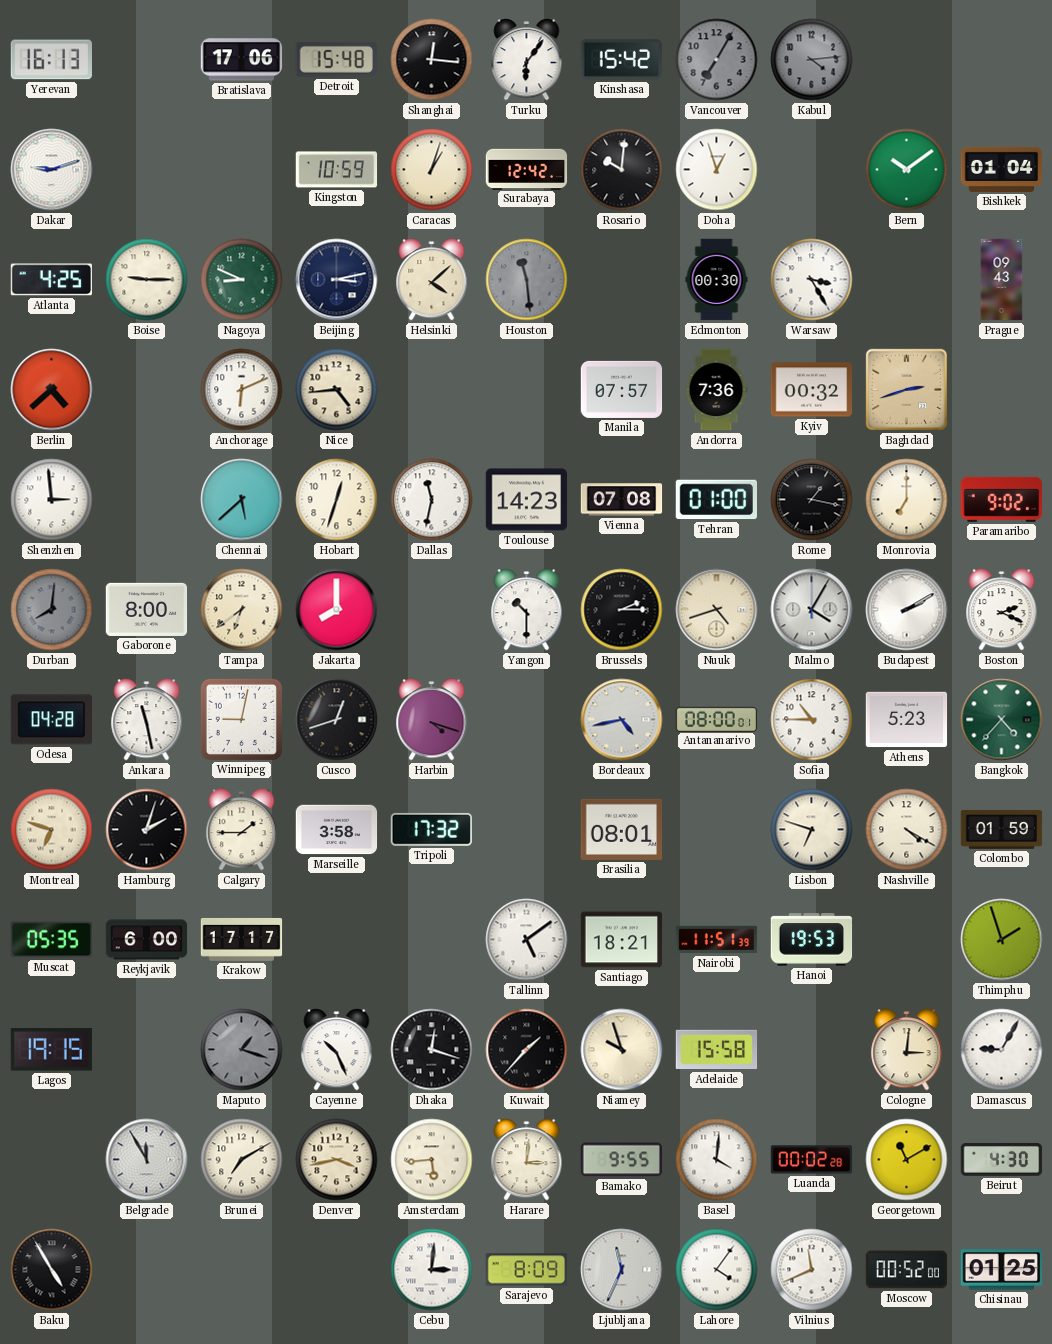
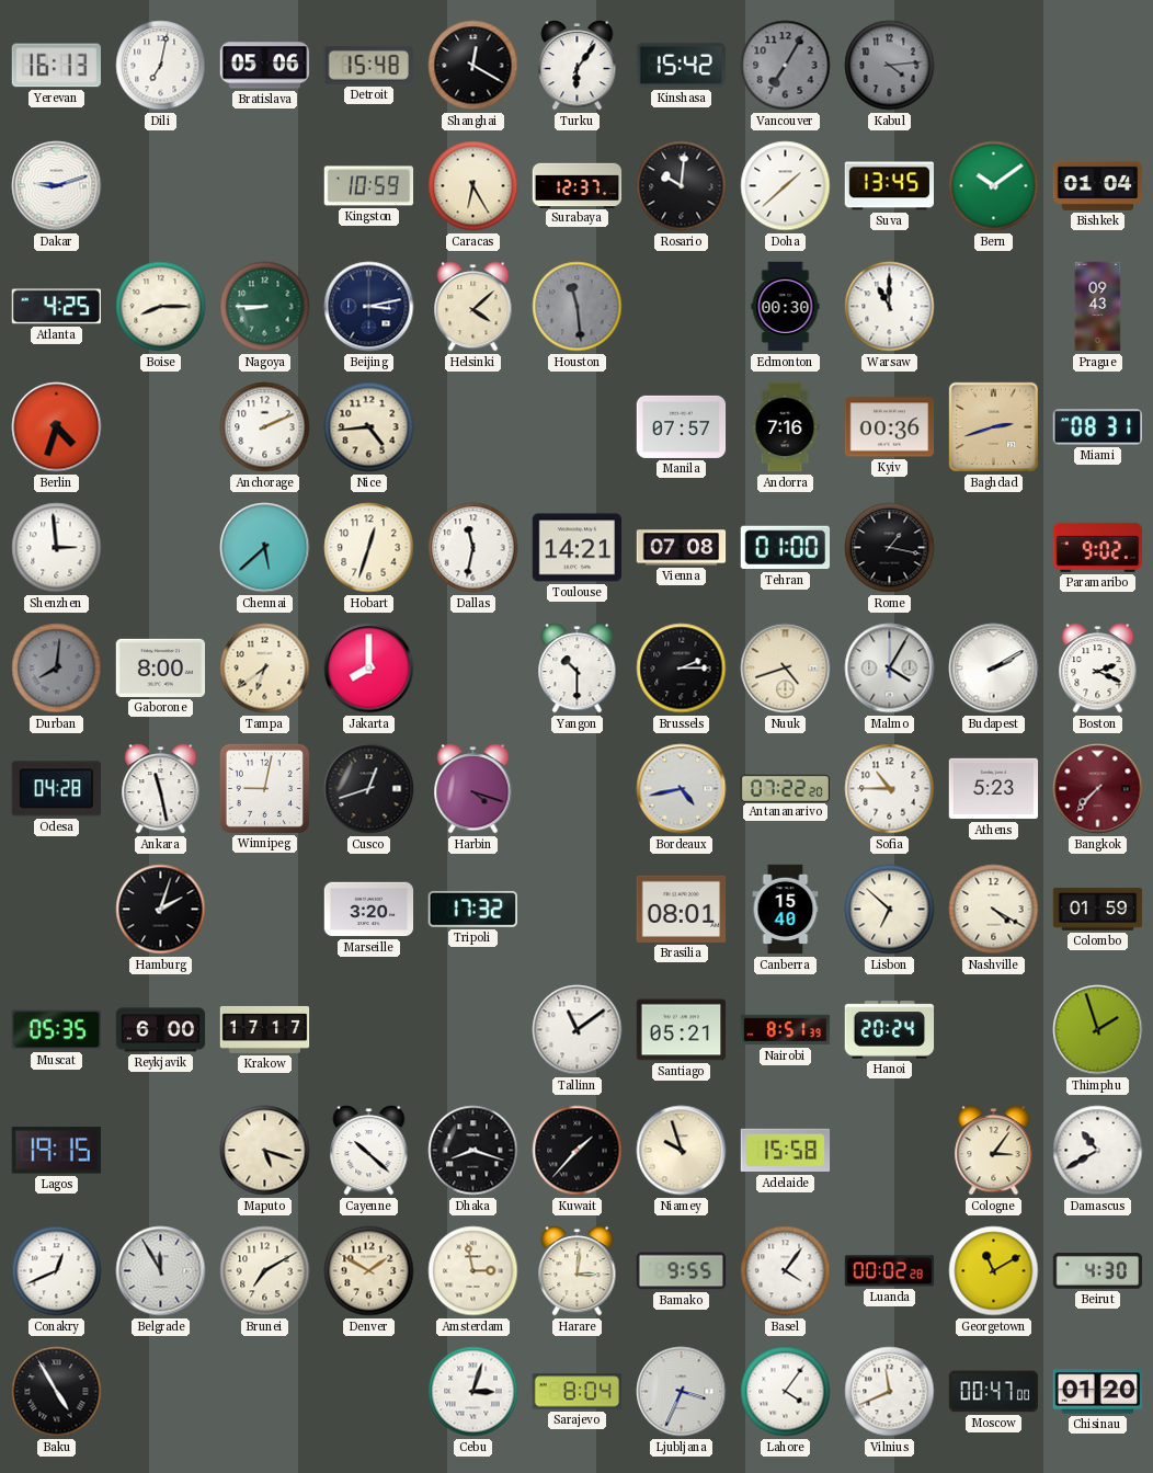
Dili: none -> 7:02
Bratislava: 17:06 -> 05:06
Shanghai: 12:16 -> 12:20
Caracas: 1:03 -> 6:25
Surabaya: 12:42 -> 12:37
Doha: 12:57 -> 1:38
Suva: none -> 13:45
Boise: 9:15 -> 8:15
Nagoya: 8:49 -> 8:45
Warsaw: 3:25 -> 11:00
Berlin: 4:38 -> 4:33
Anchorage: 6:11 -> 2:11
Andorra: 7:36 -> 7:16
Kyiv: 00:32 -> 00:36
Miami: none -> 08:31
Toulouse: 14:23 -> 14:21
Monrovia: 7:00 -> none
Antananarivo: 08:00 -> 07:22
Bangkok: 4:37 -> 7:37
Bangkok dial: green -> burgundy
Montreal: 6:48 -> none
Calgary: 1:45 -> none
Marseille: 3:58 -> 3:20
Canberra: none -> 15:40
Lisbon: 6:48 -> 6:52
Tallinn: 5:09 -> 11:09
Santiago: 18:21 -> 05:21
Nairobi: 11:51 -> 8:51
Hanoi: 19:53 -> 20:24
Maputo: 1:18 -> 5:18
Maputo dial: grey -> cream
Cayenne: 10:26 -> 10:22
Dhaka: 12:18 -> 8:18
Cologne: 3:01 -> 3:06
Damascus: 9:05 -> 10:40
Conakry: none -> 12:41
Denver: 3:43 -> 1:50
Amsterdam: 5:44 -> 2:58
Basel: 4:01 -> 4:06
Cebu: 3:01 -> 3:03
Sarajevo: 8:09 -> 8:04
Ljubljana: 11:34 -> 3:34
Moscow: 00:52 -> 00:47
Chisinau: 01:25 -> 01:20
